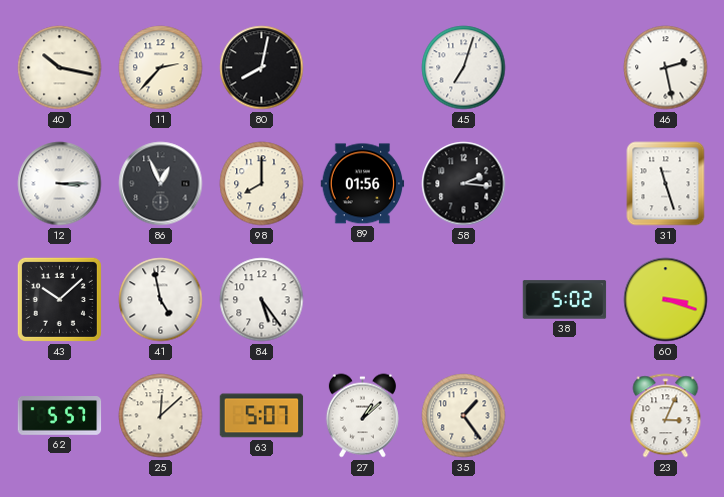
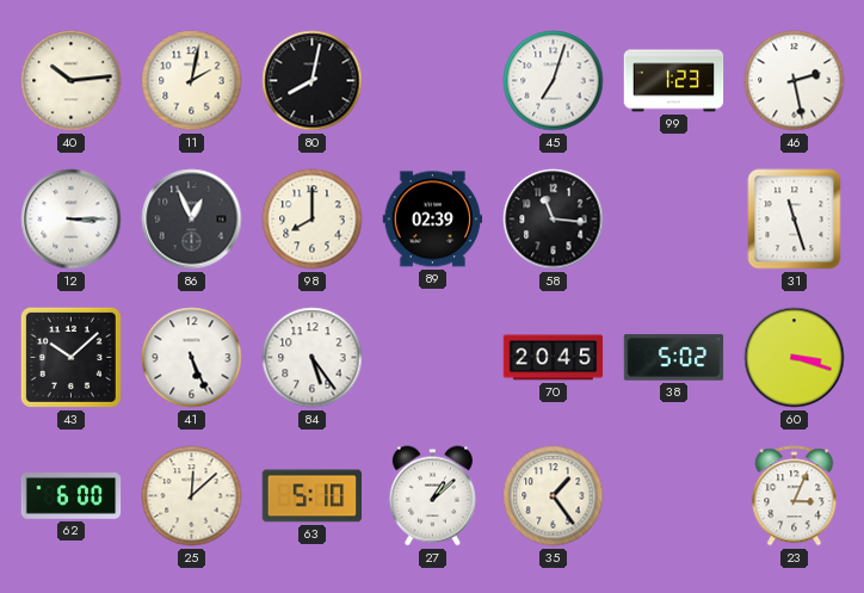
40: 10:17 -> 10:14
11: 2:37 -> 2:02
99: none -> 1:23
89: 01:56 -> 02:39
58: 2:16 -> 11:16
41: 4:58 -> 5:26
70: none -> 20:45
62: 5:57 -> 6:00
63: 5:07 -> 5:10
